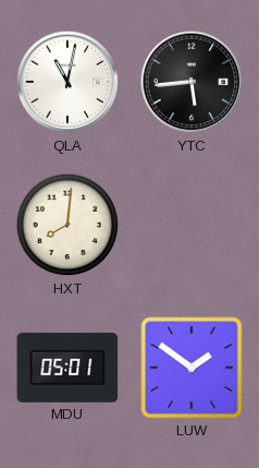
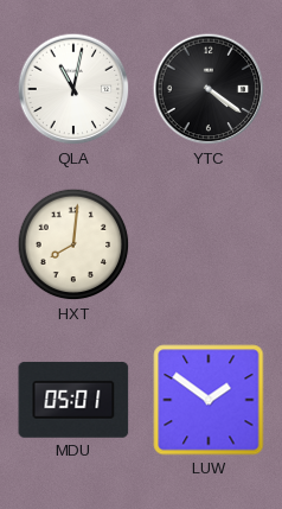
YTC: 5:44 -> 4:21
